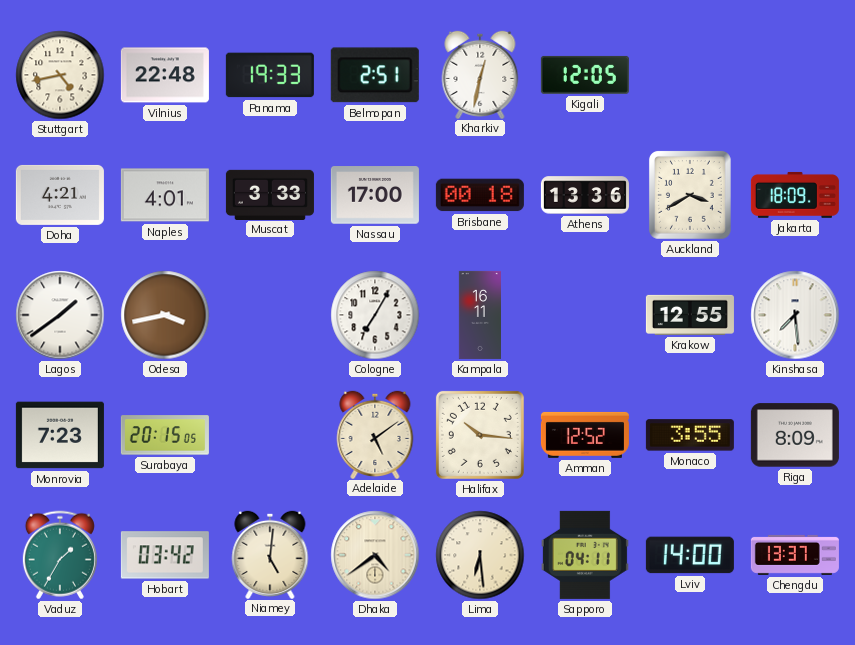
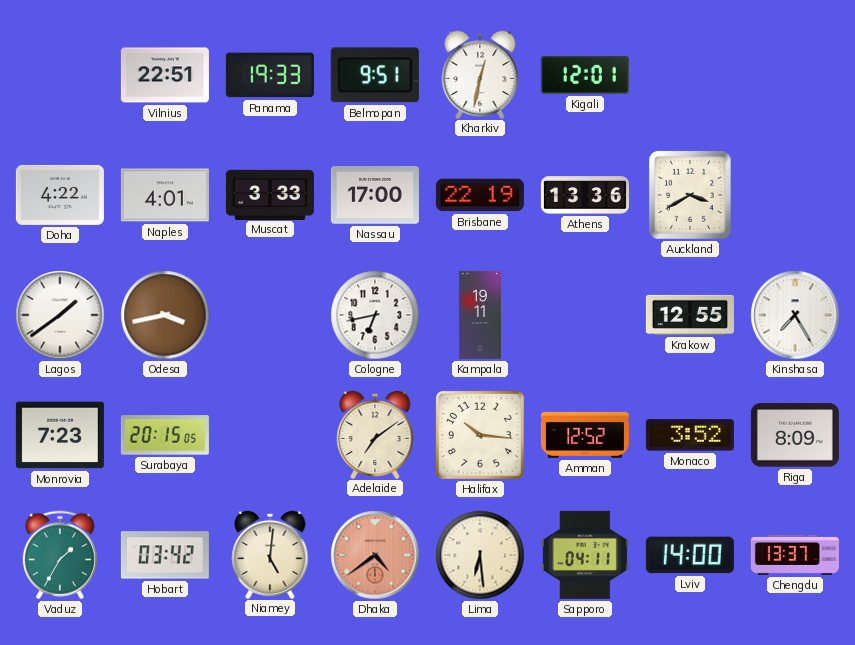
Stuttgart: 4:43 -> none
Vilnius: 22:48 -> 22:51
Belmopan: 2:51 -> 9:51
Kigali: 12:05 -> 12:01
Doha: 4:21 -> 4:22
Brisbane: 00:18 -> 22:19
Jakarta: 18:09 -> none
Cologne: 7:05 -> 6:43
Kampala: 16:11 -> 19:11
Kinshasa: 7:29 -> 7:25
Adelaide: 5:09 -> 7:09
Monaco: 3:55 -> 3:52
Dhaka dial: cream -> salmon
